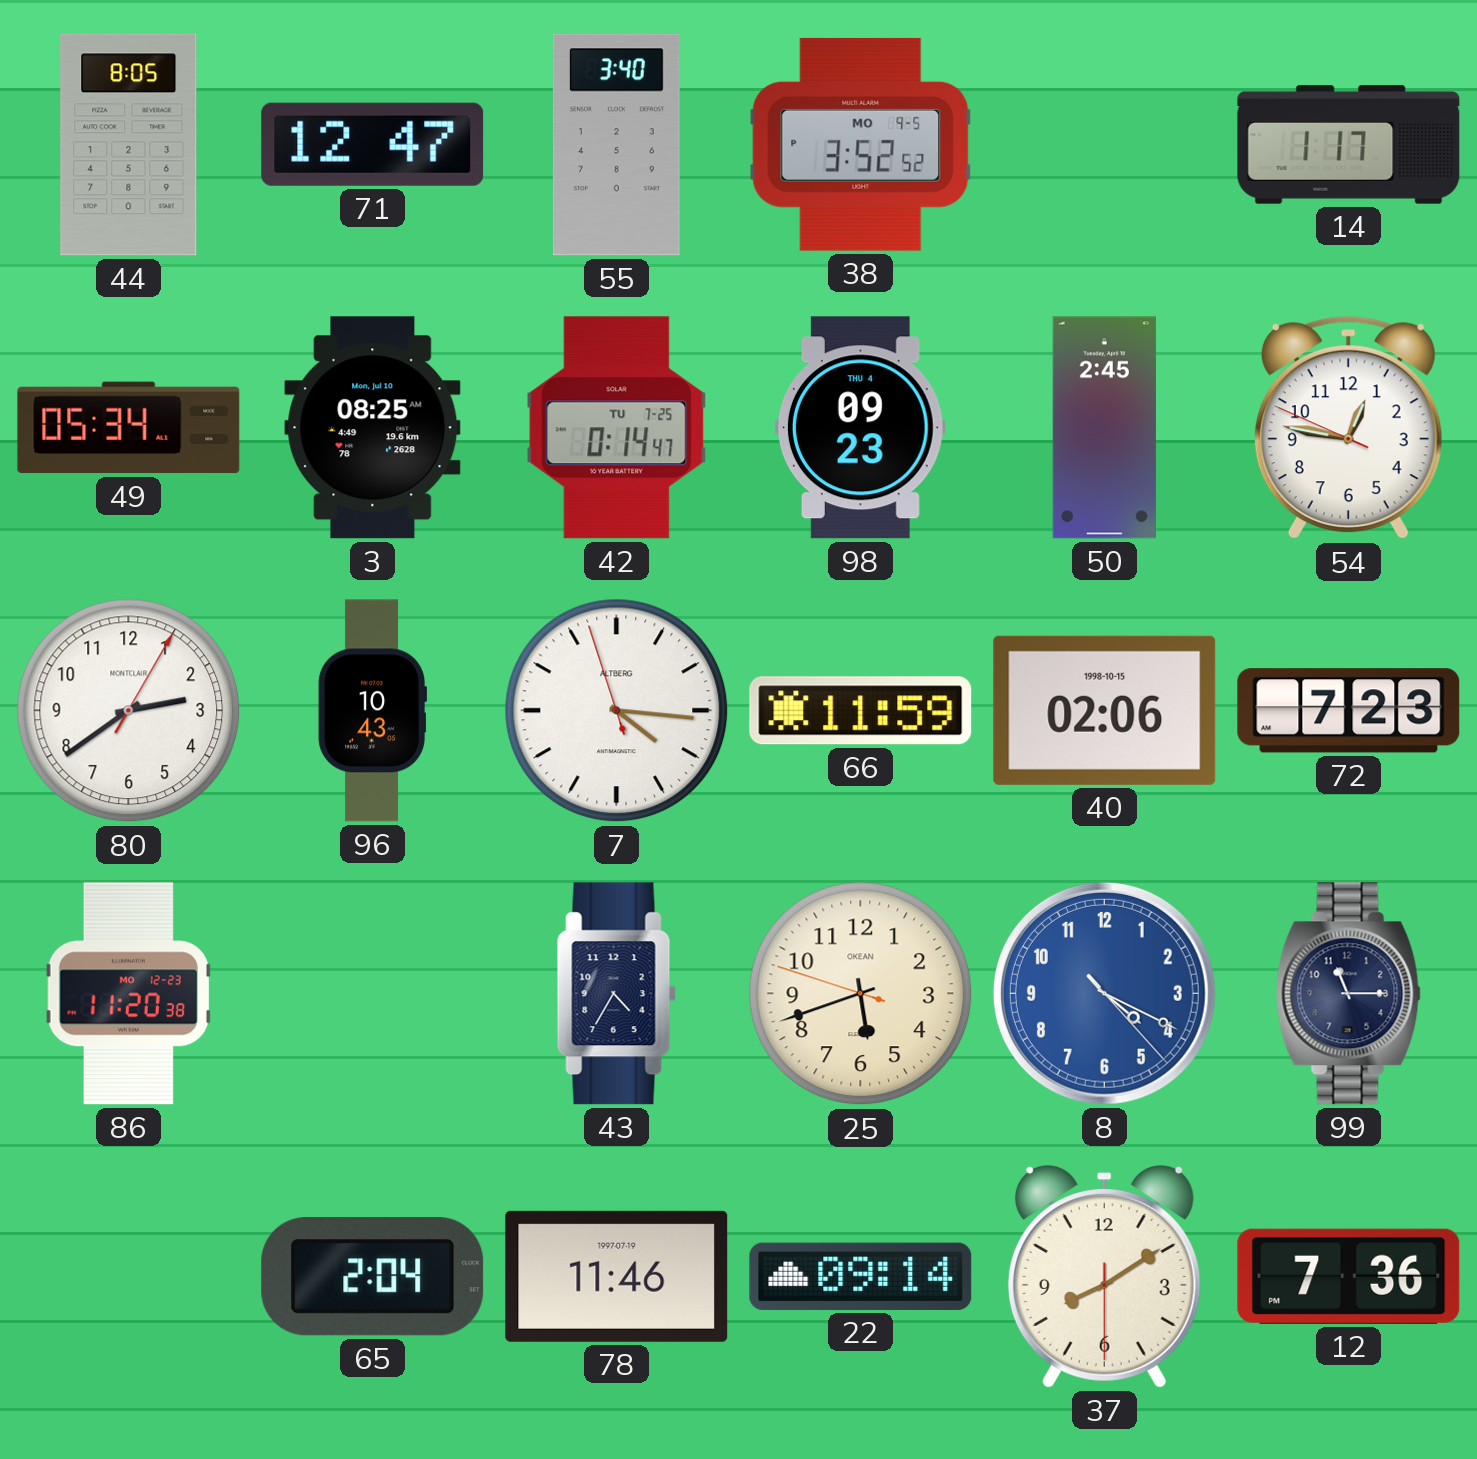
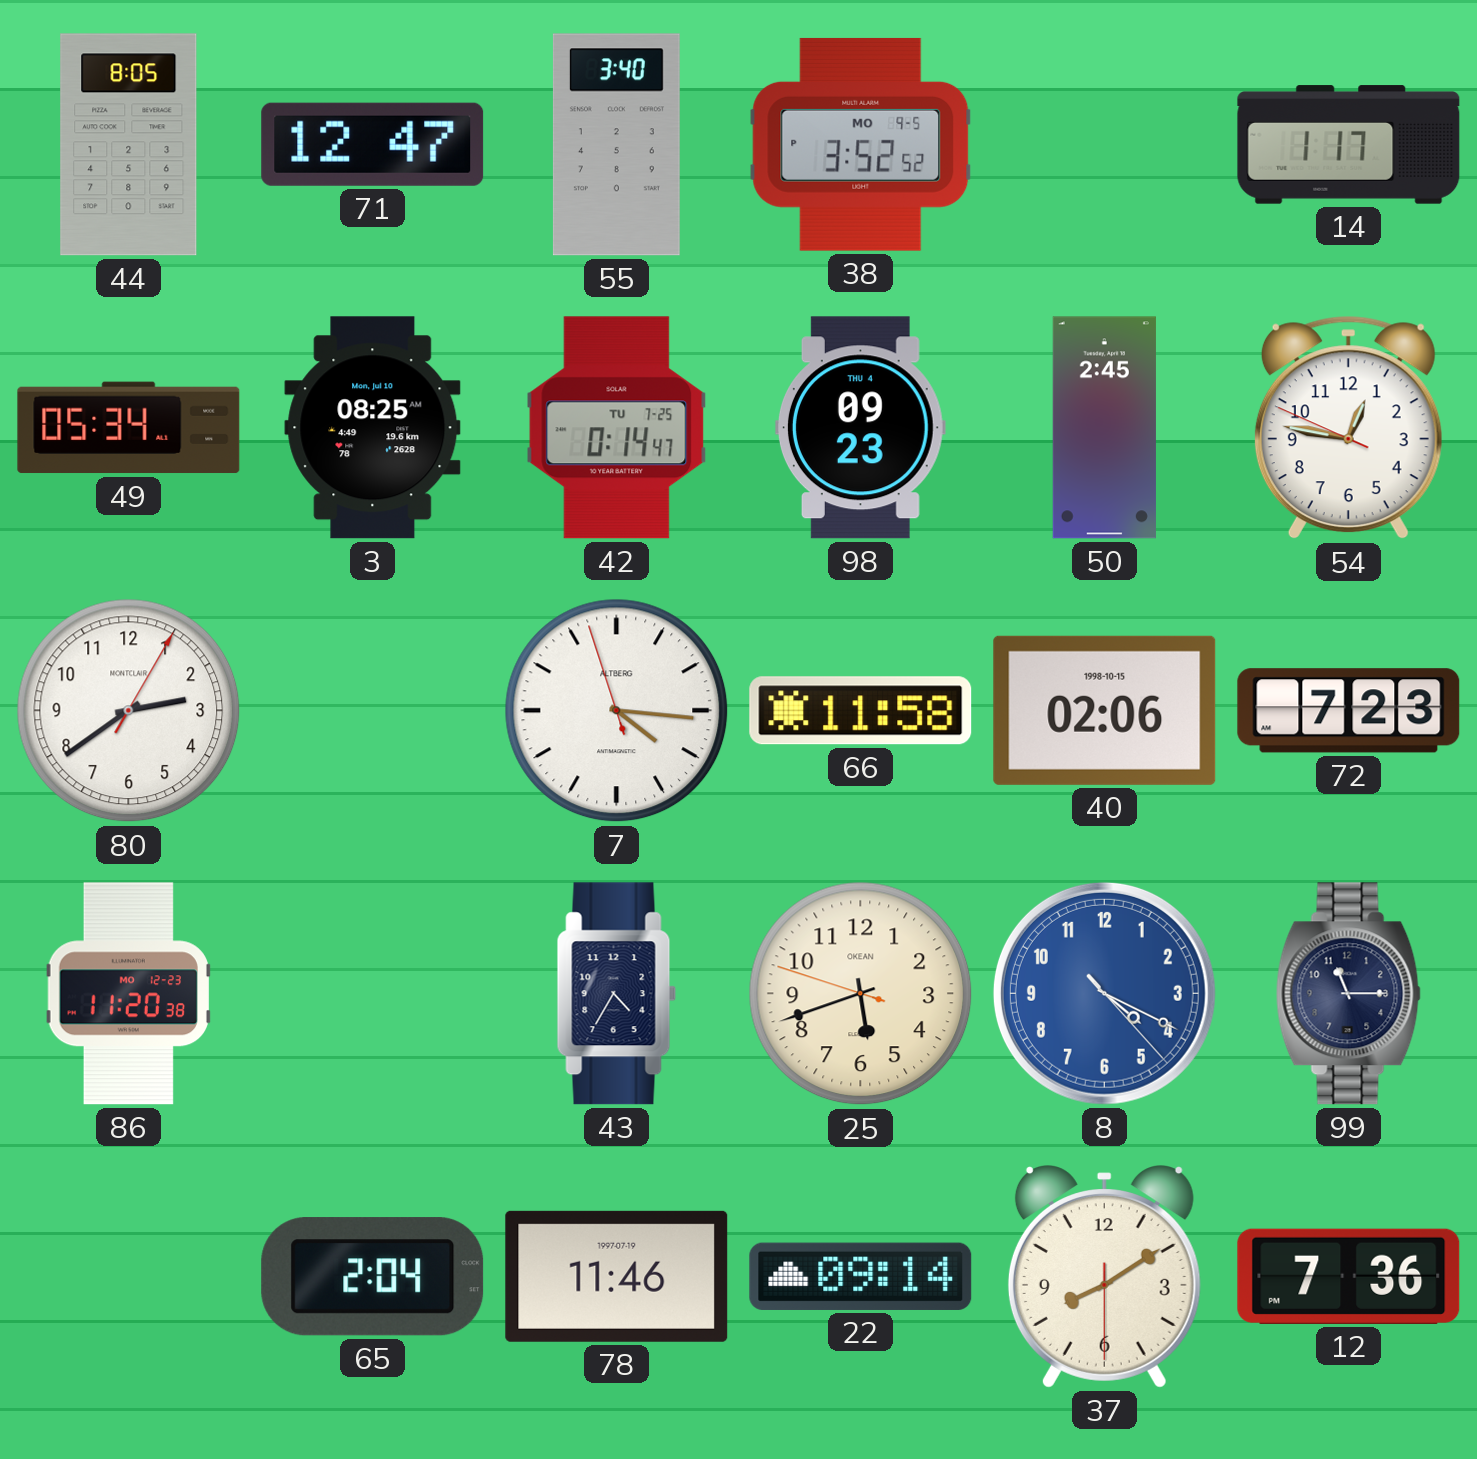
96: 10:43 -> none
66: 11:59 -> 11:58
